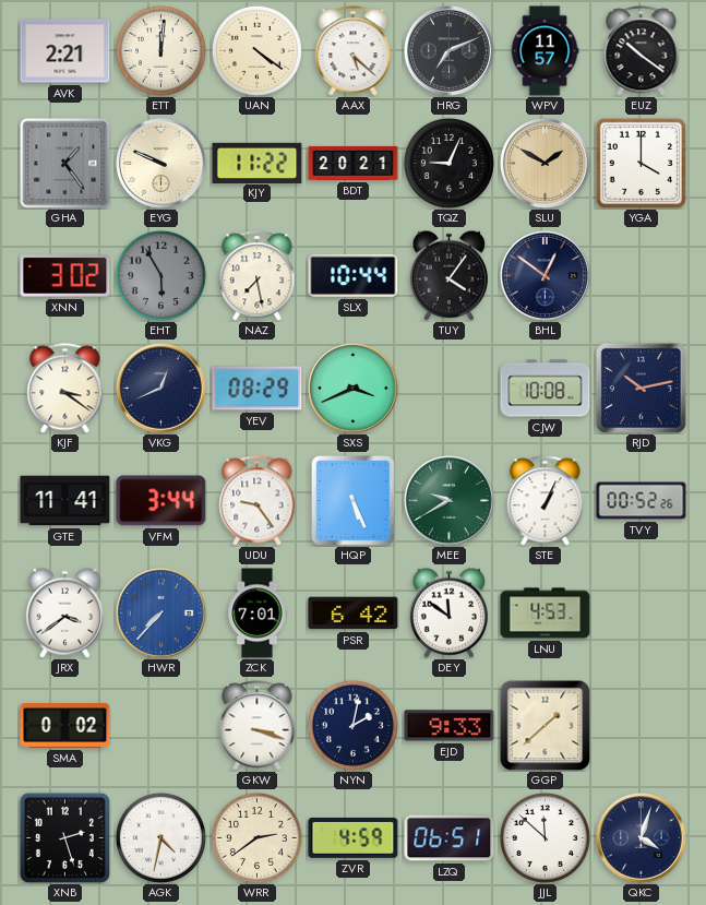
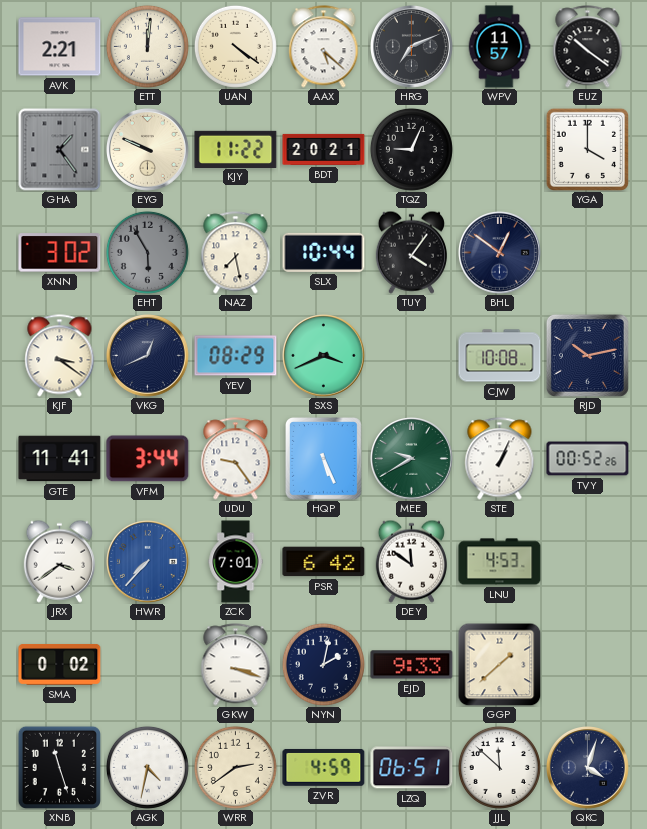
SLU: 1:50 -> none
XNB: 2:27 -> 11:27
